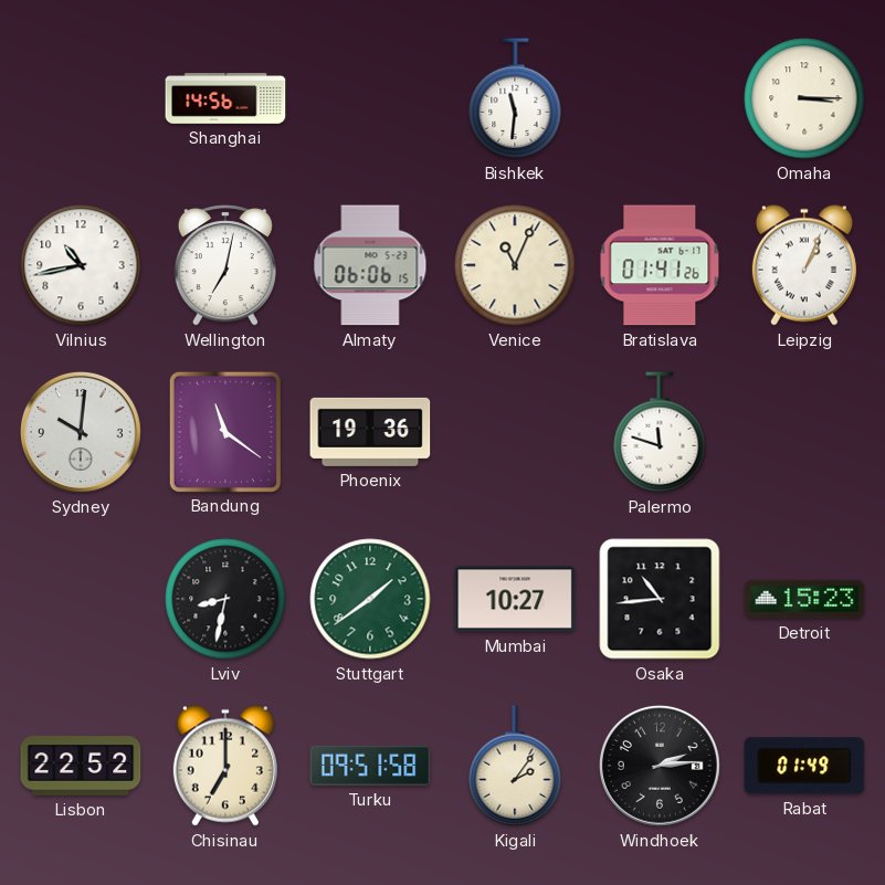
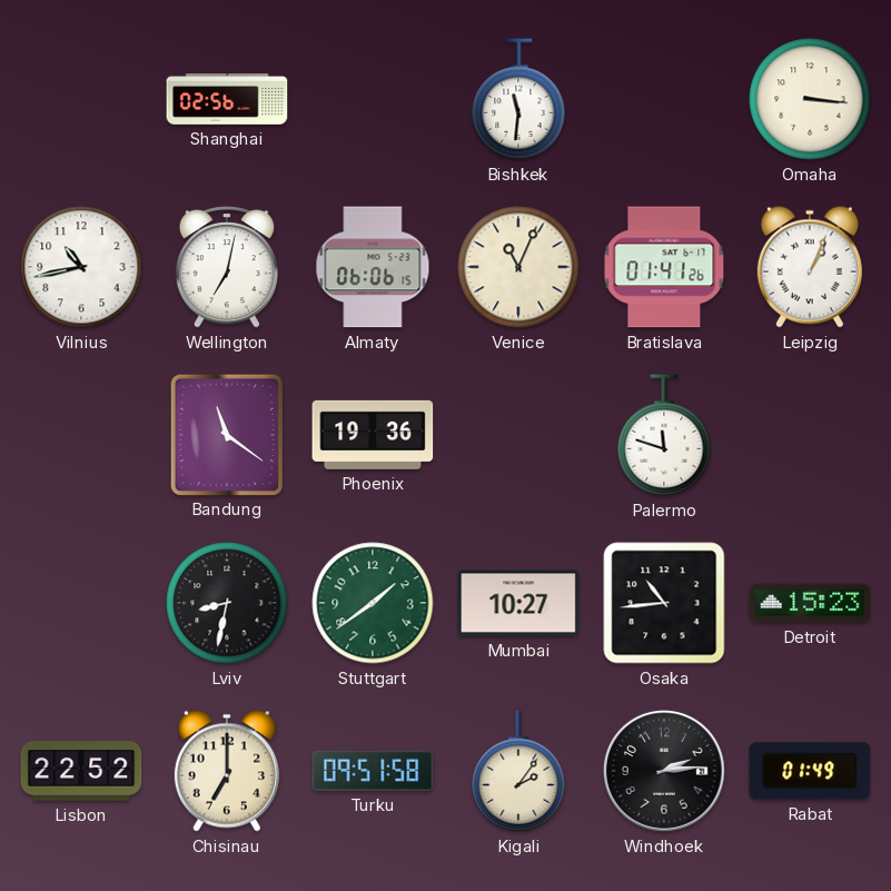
Shanghai: 14:56 -> 02:56
Omaha: 3:15 -> 3:16
Sydney: 10:01 -> none
